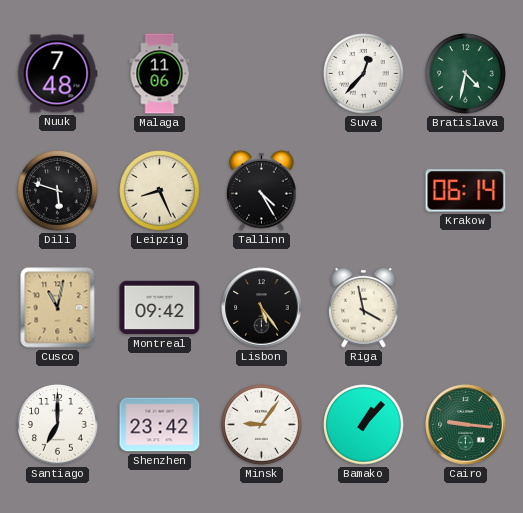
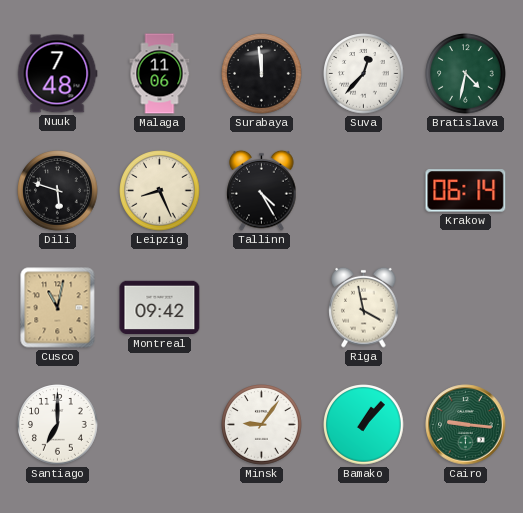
Surabaya: none -> 11:59
Lisbon: 5:24 -> none
Shenzhen: 23:42 -> none
